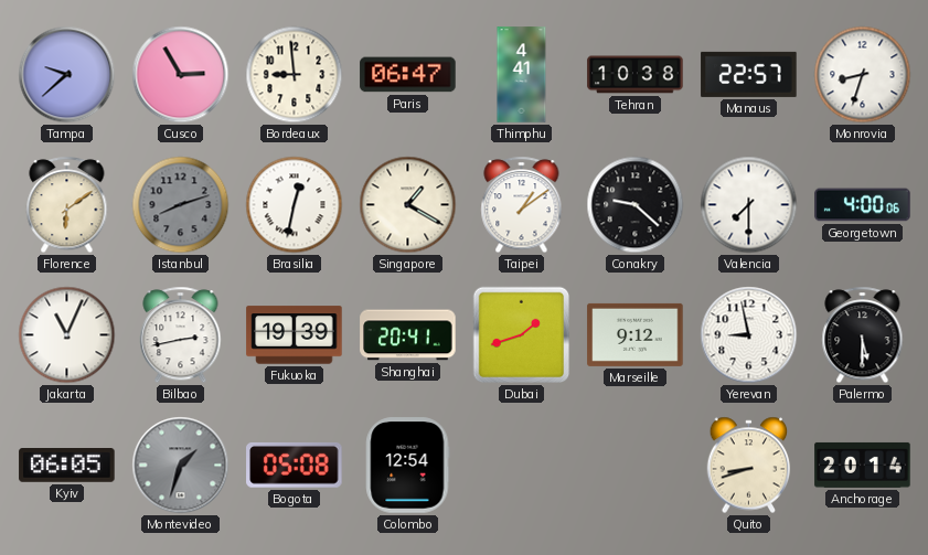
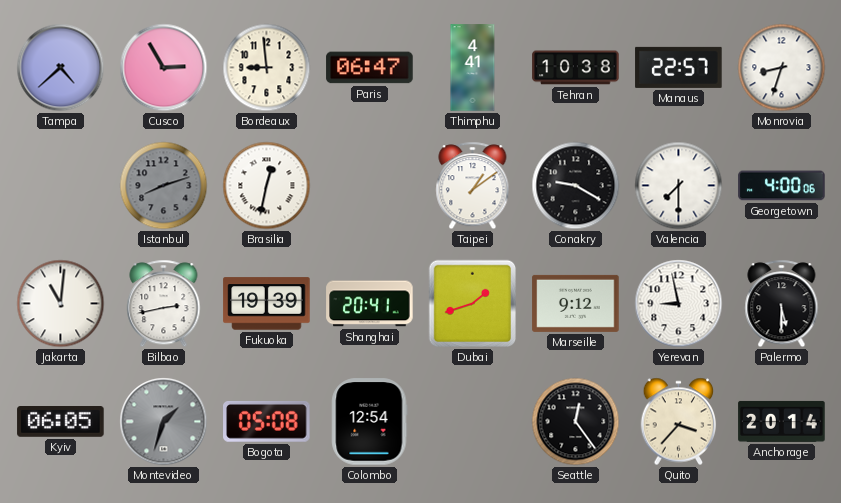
Tampa: 9:38 -> 4:38
Florence: 6:09 -> none
Singapore: 1:20 -> none
Conakry: 9:22 -> 9:20
Jakarta: 11:04 -> 11:01
Seattle: none -> 12:24
Quito: 8:42 -> 3:37
